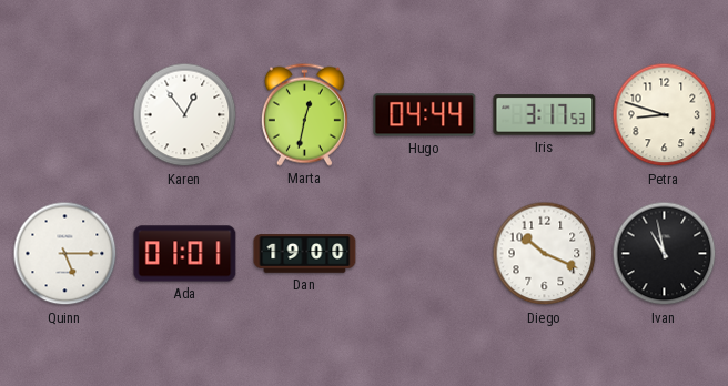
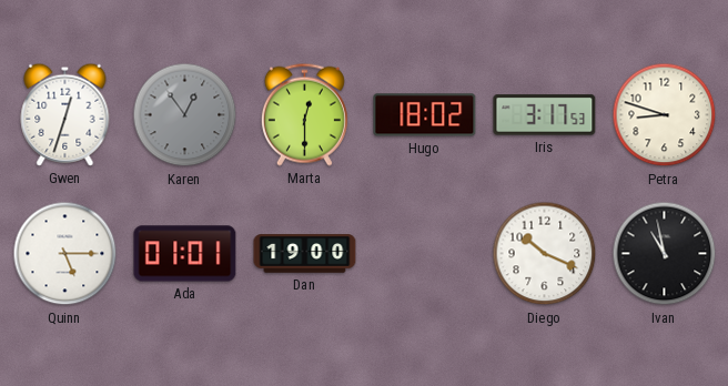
Gwen: none -> 12:33
Karen dial: white -> grey
Marta: 12:32 -> 12:30
Hugo: 04:44 -> 18:02
